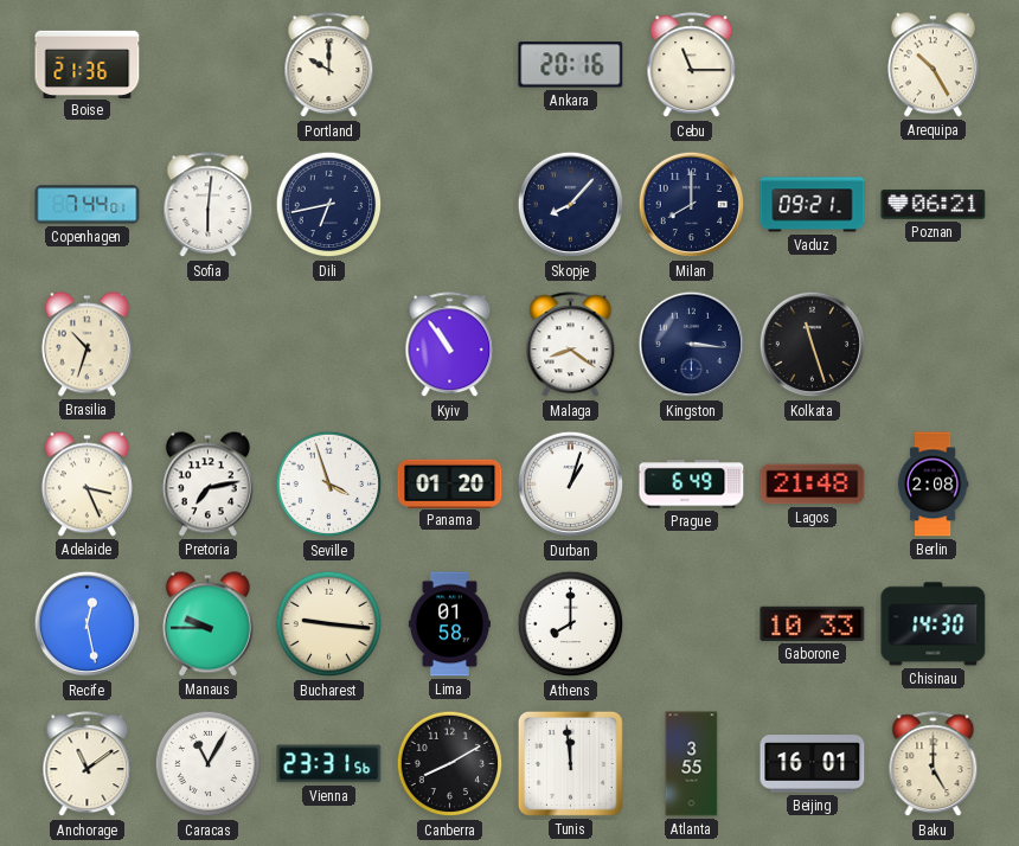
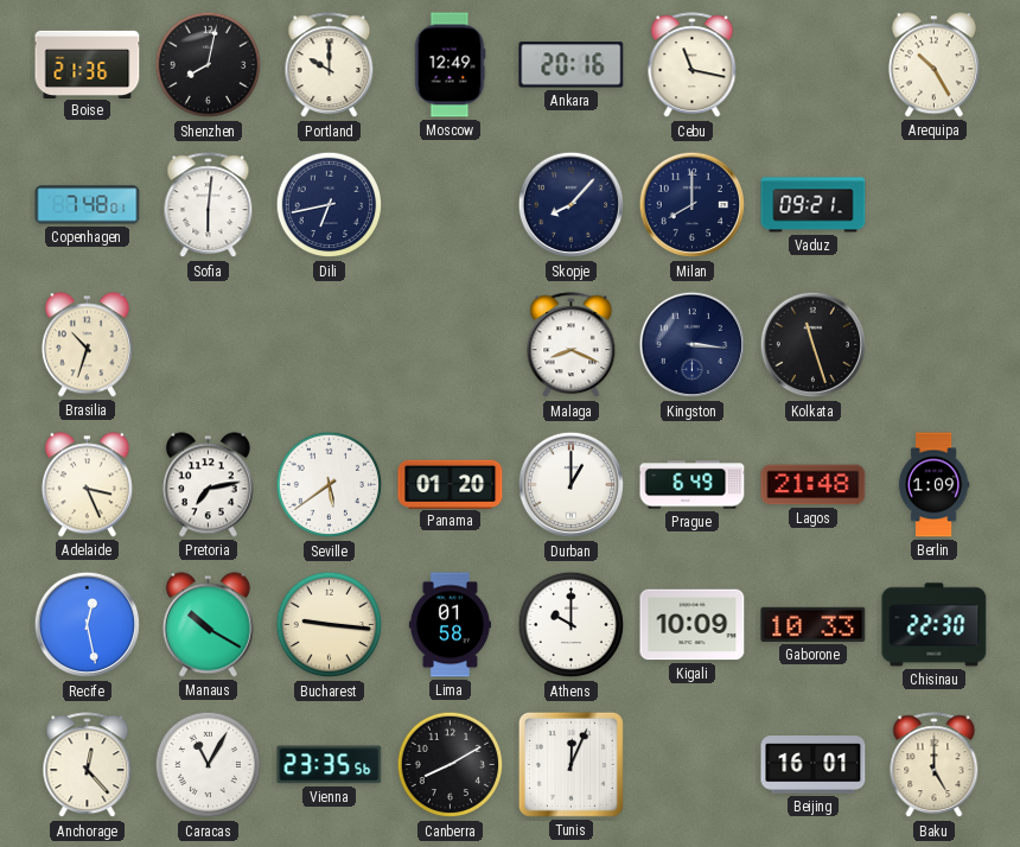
Shenzhen: none -> 8:02
Moscow: none -> 12:49
Cebu: 11:15 -> 11:17
Copenhagen: 7:44 -> 7:48
Poznan: 06:21 -> none
Kyiv: 10:54 -> none
Malaga: 8:21 -> 8:19
Seville: 3:57 -> 5:39
Durban: 1:03 -> 1:00
Berlin: 2:08 -> 1:09
Manaus: 9:45 -> 10:20
Athens: 8:00 -> 10:00
Kigali: none -> 10:09
Chisinau: 14:30 -> 22:30
Anchorage: 11:09 -> 12:23
Vienna: 23:31 -> 23:35
Tunis: 11:59 -> 12:04
Atlanta: 3:55 -> none
